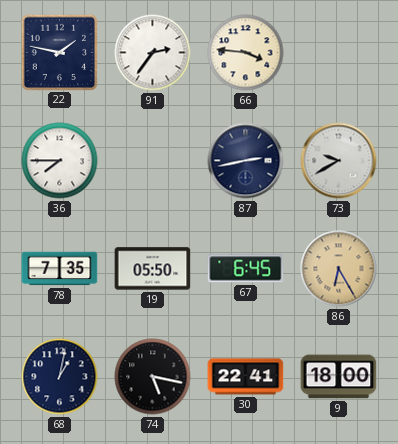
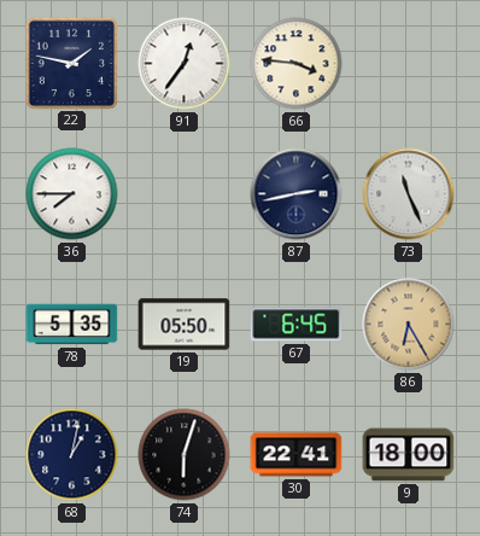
91: 2:36 -> 12:36
73: 9:40 -> 11:26
78: 7:35 -> 5:35
74: 5:17 -> 6:03
